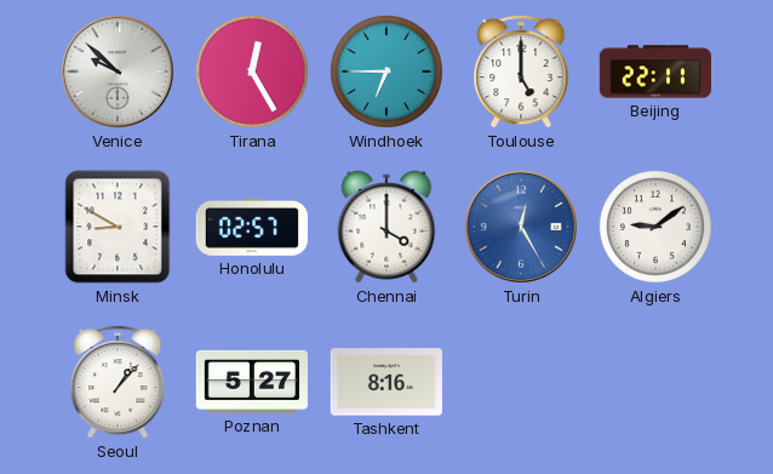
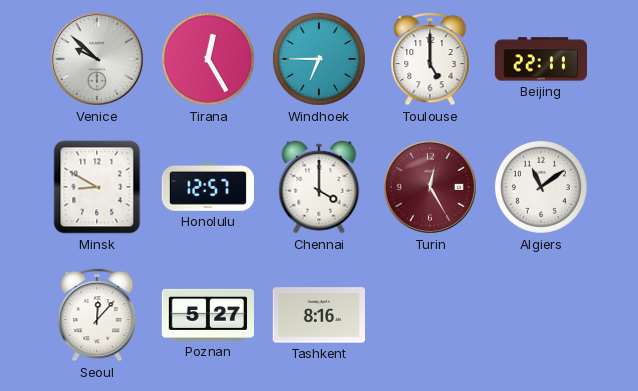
Honolulu: 02:57 -> 12:57
Turin dial: blue -> burgundy
Algiers: 9:09 -> 11:09
Seoul: 1:07 -> 12:07
